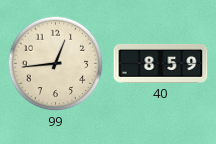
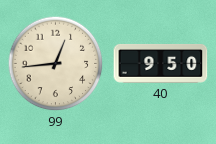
40: 8:59 -> 9:50
